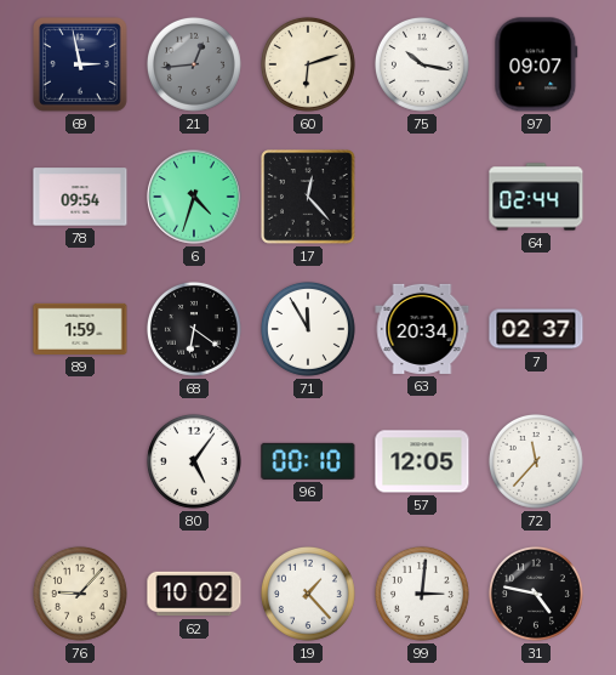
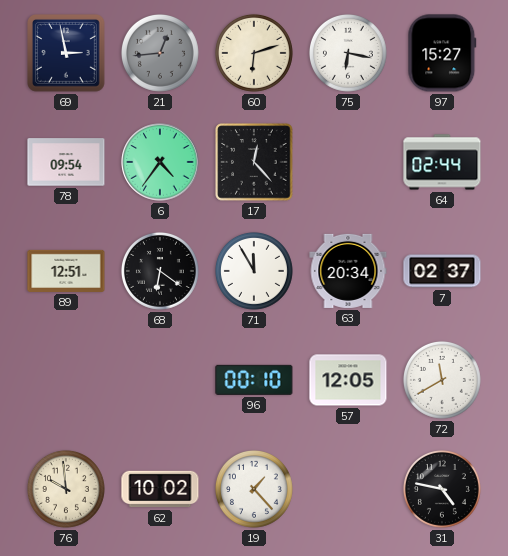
75: 10:17 -> 6:17
97: 09:07 -> 15:27
6: 4:33 -> 4:36
89: 1:59 -> 12:51
80: 5:06 -> none
72: 11:37 -> 11:40
76: 9:07 -> 9:59
99: 3:01 -> none
